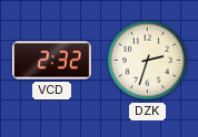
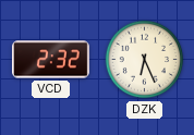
DZK: 2:33 -> 6:26
